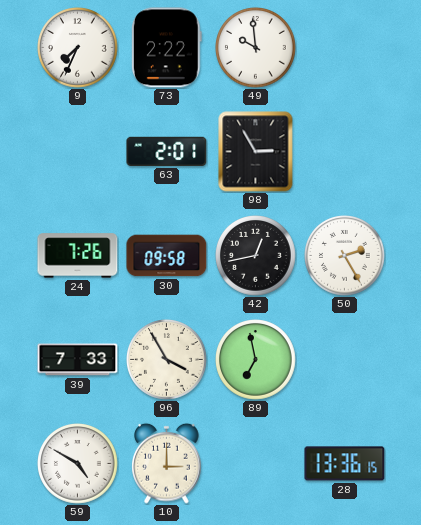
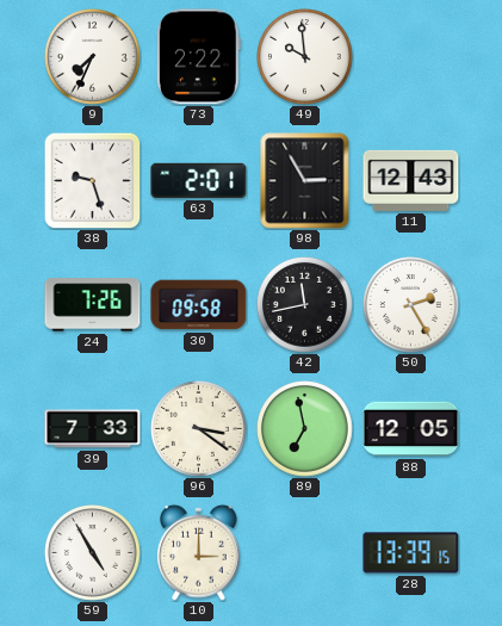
38: none -> 9:27
11: none -> 12:43
42: 12:43 -> 11:43
96: 3:55 -> 3:21
88: none -> 12:05
59: 4:50 -> 4:55
28: 13:36 -> 13:39
